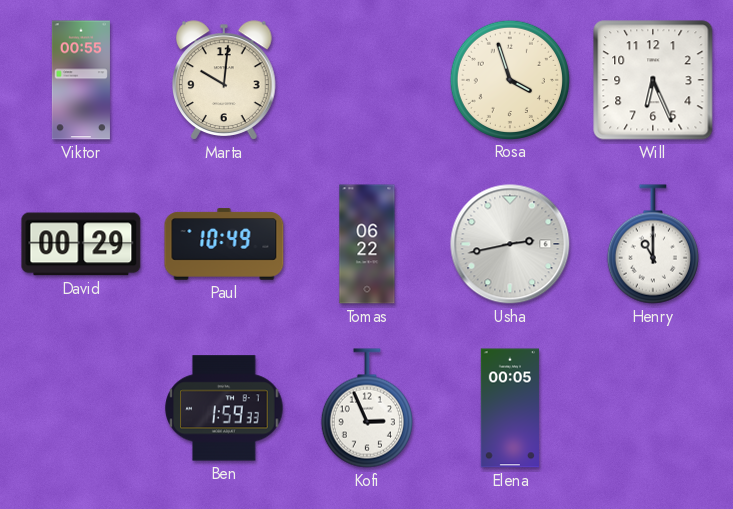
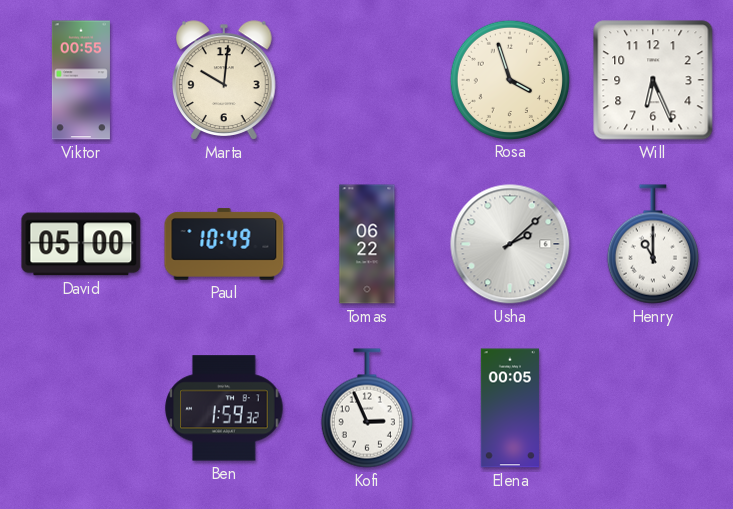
David: 00:29 -> 05:00
Usha: 2:43 -> 2:08
Ben: 1:59:33 -> 1:59:32
